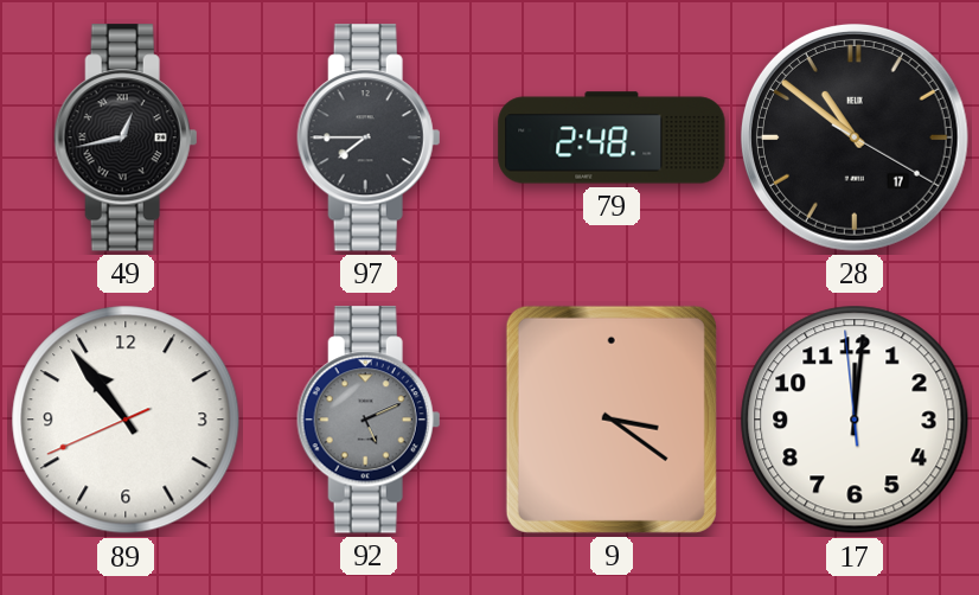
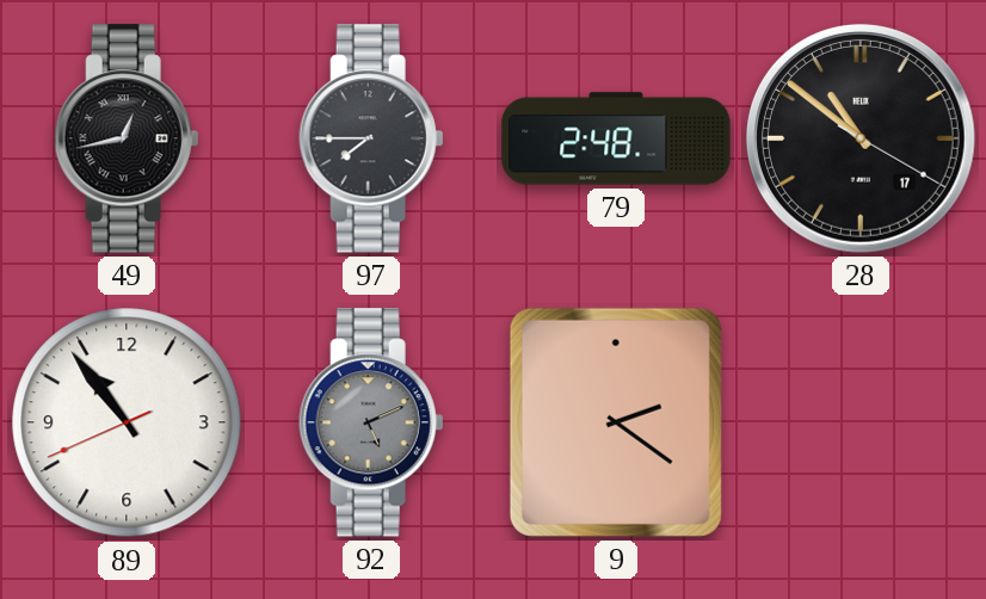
9: 3:21 -> 2:21
17: 12:00 -> none
